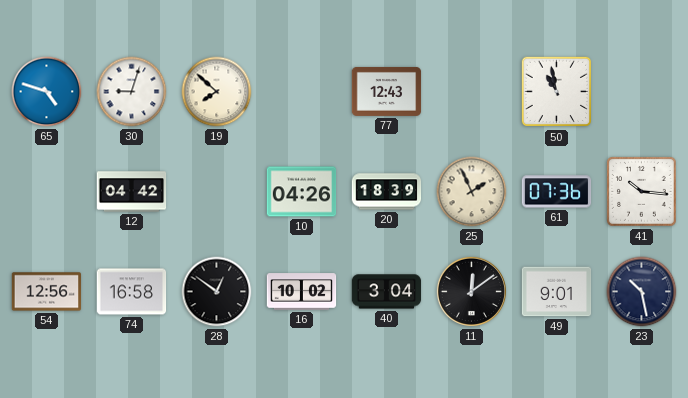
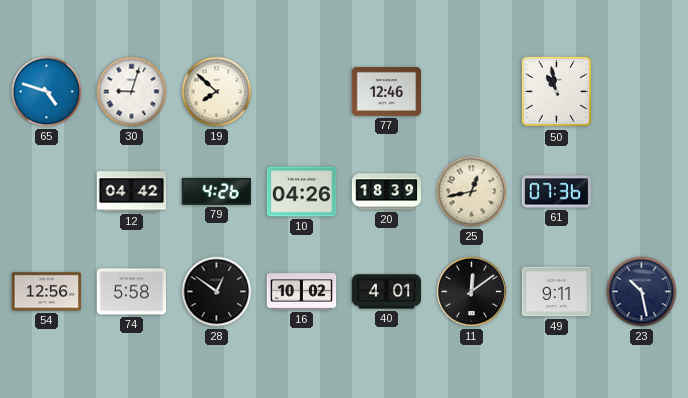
77: 12:43 -> 12:46
79: none -> 4:26
25: 1:56 -> 12:43
41: 10:16 -> none
74: 16:58 -> 5:58
40: 3:04 -> 4:01
49: 9:01 -> 9:11
